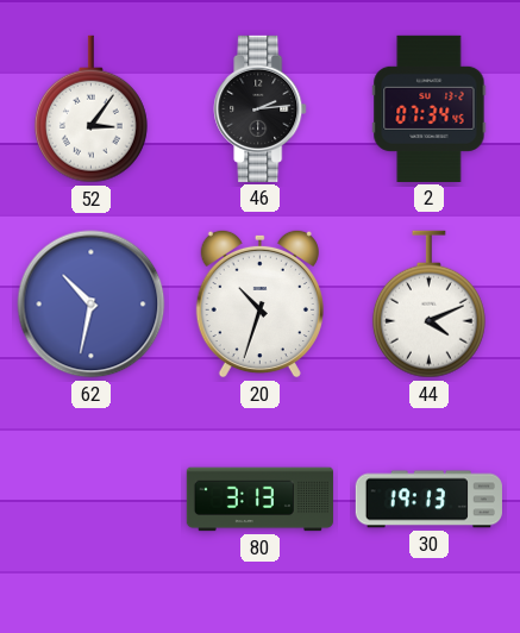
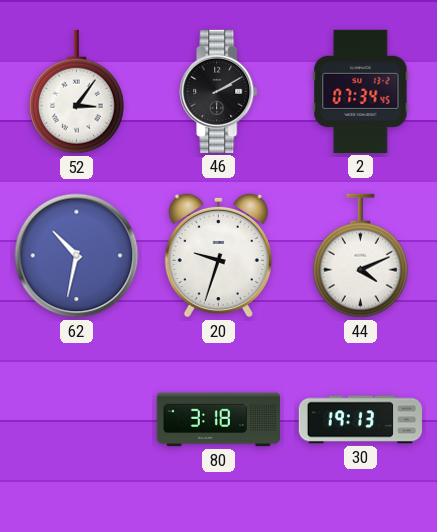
46: 2:14 -> 2:10
20: 10:33 -> 9:33
80: 3:13 -> 3:18
